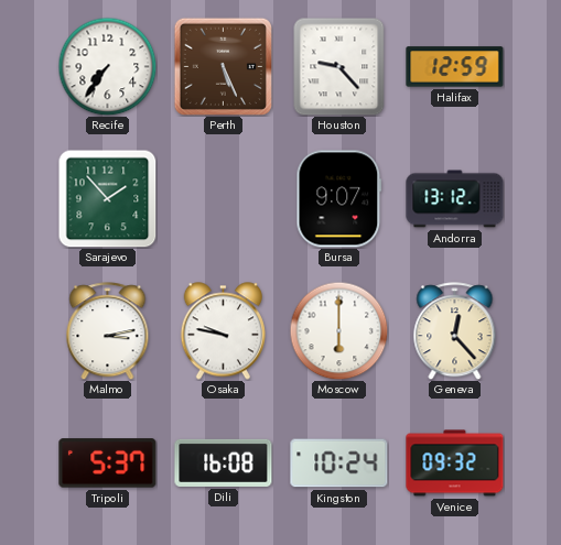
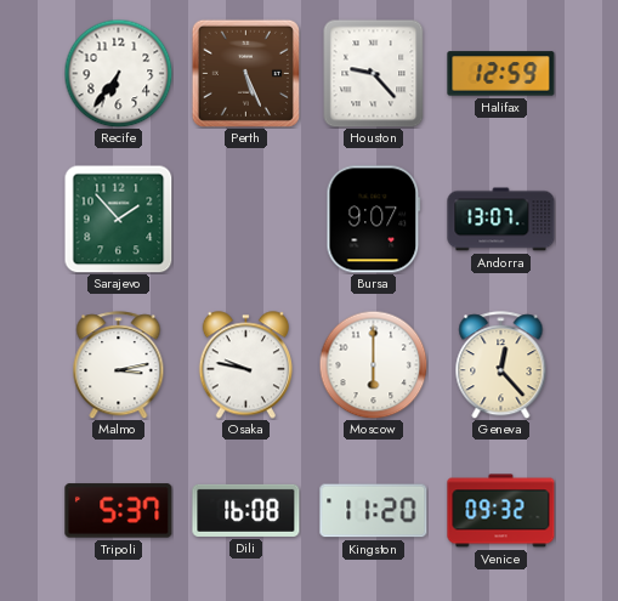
Recife: 7:36 -> 6:36
Andorra: 13:12 -> 13:07
Kingston: 10:24 -> 11:20
